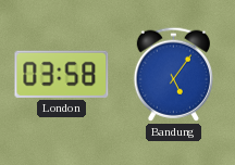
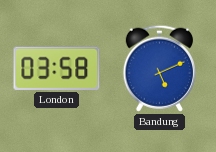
Bandung: 5:06 -> 5:11
